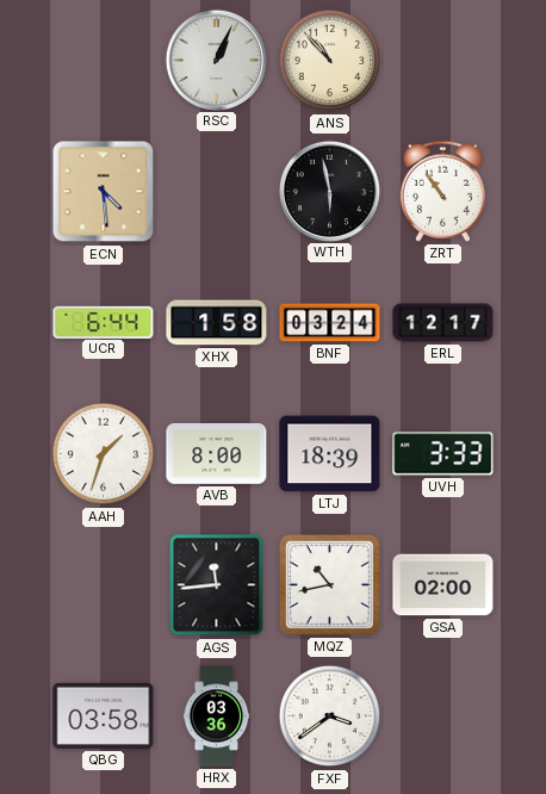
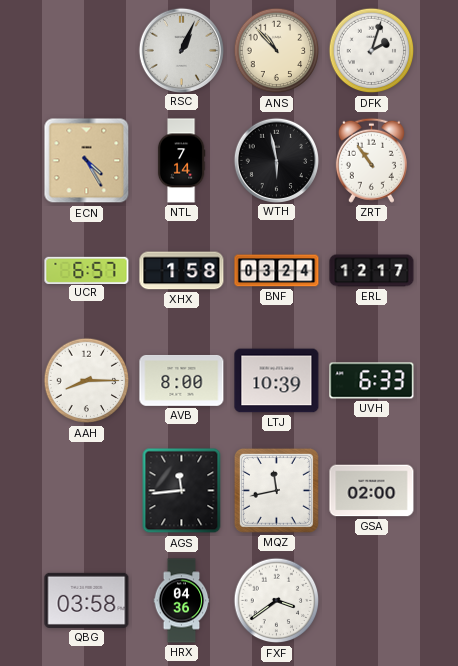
DFK: none -> 2:03
ECN: 4:29 -> 4:25
NTL: none -> 7:14
UCR: 6:44 -> 6:57
AAH: 1:33 -> 8:15
LTJ: 18:39 -> 10:39
UVH: 3:33 -> 6:33
MQZ: 10:43 -> 11:43
HRX: 03:36 -> 04:36
